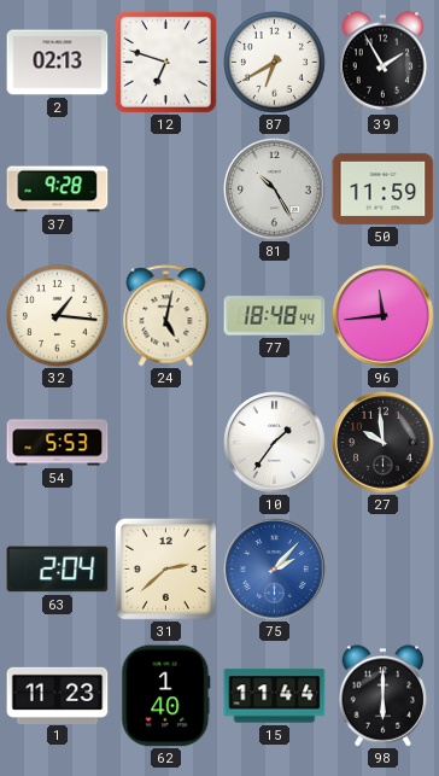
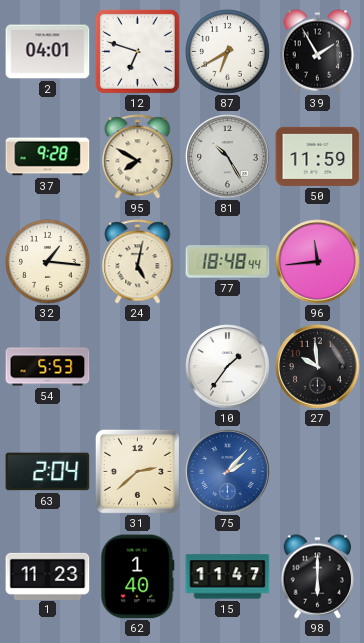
2: 02:13 -> 04:01
95: none -> 7:50
15: 11:44 -> 11:47
